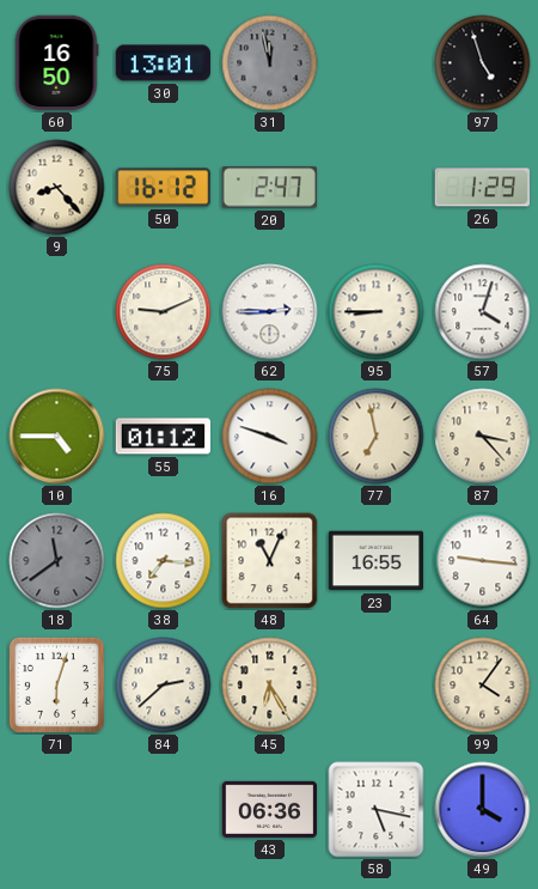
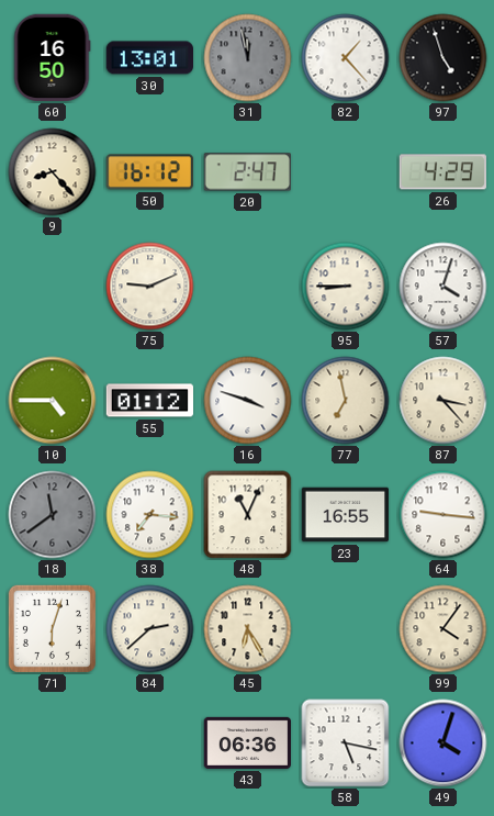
82: none -> 1:23
26: 1:29 -> 4:29
62: 2:45 -> none
49: 4:00 -> 4:03
